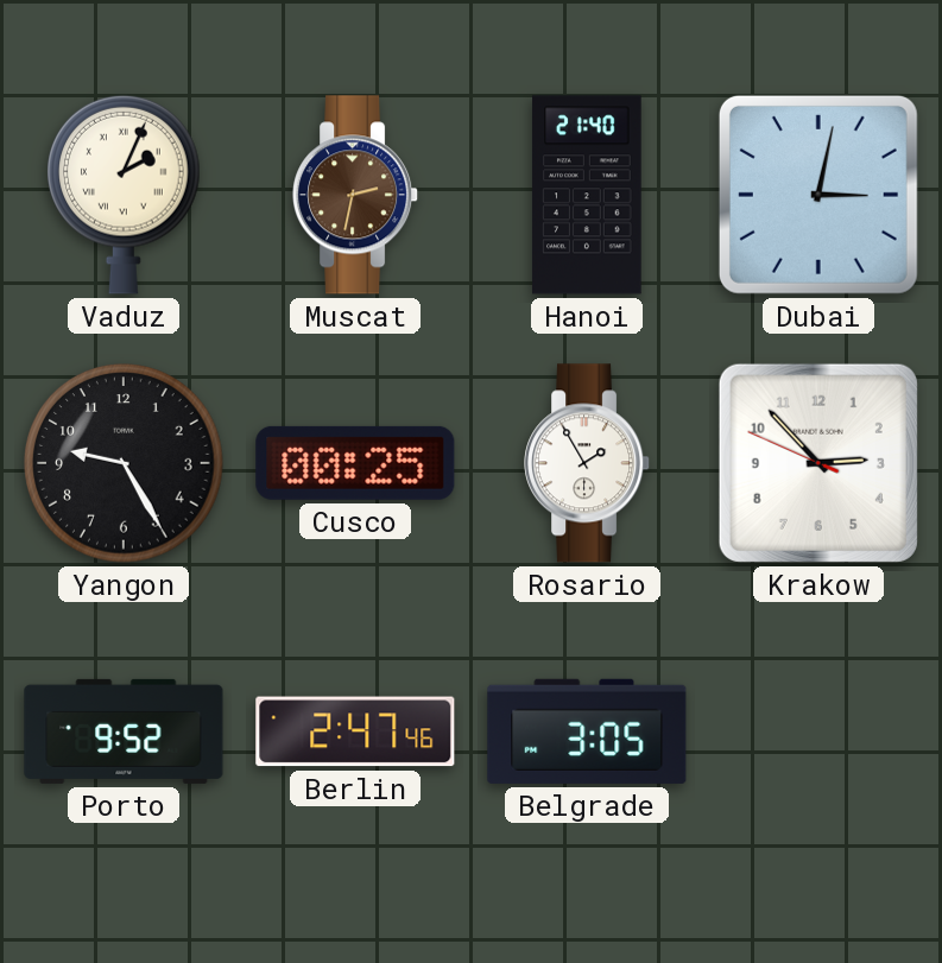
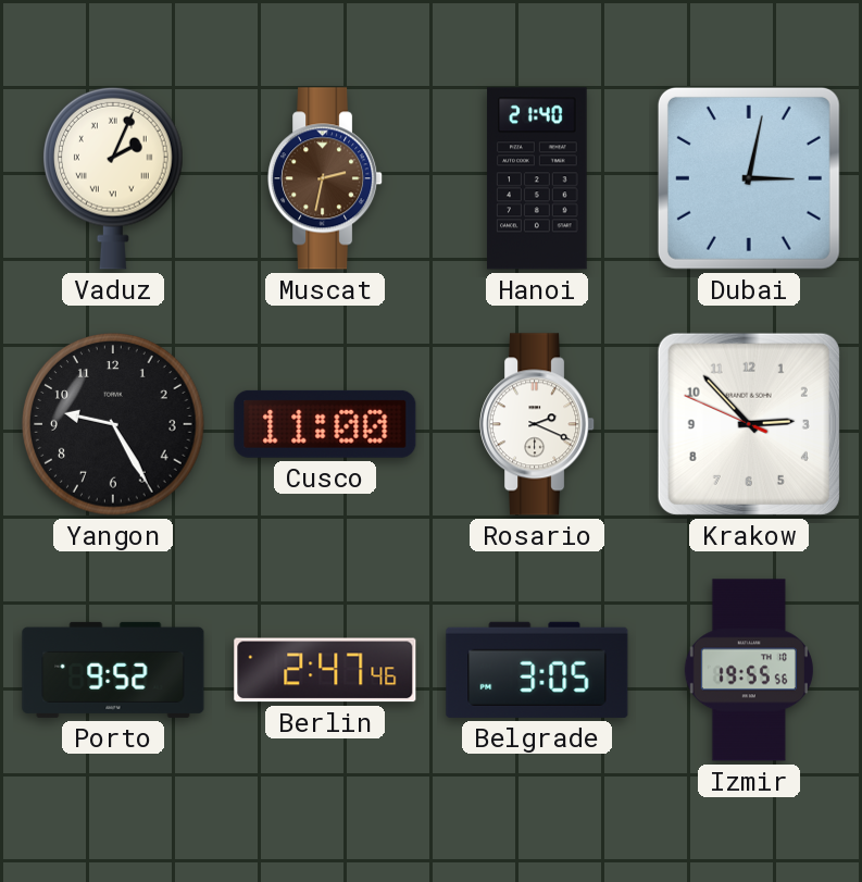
Cusco: 00:25 -> 11:00
Rosario: 1:55 -> 2:19
Izmir: none -> 19:55
